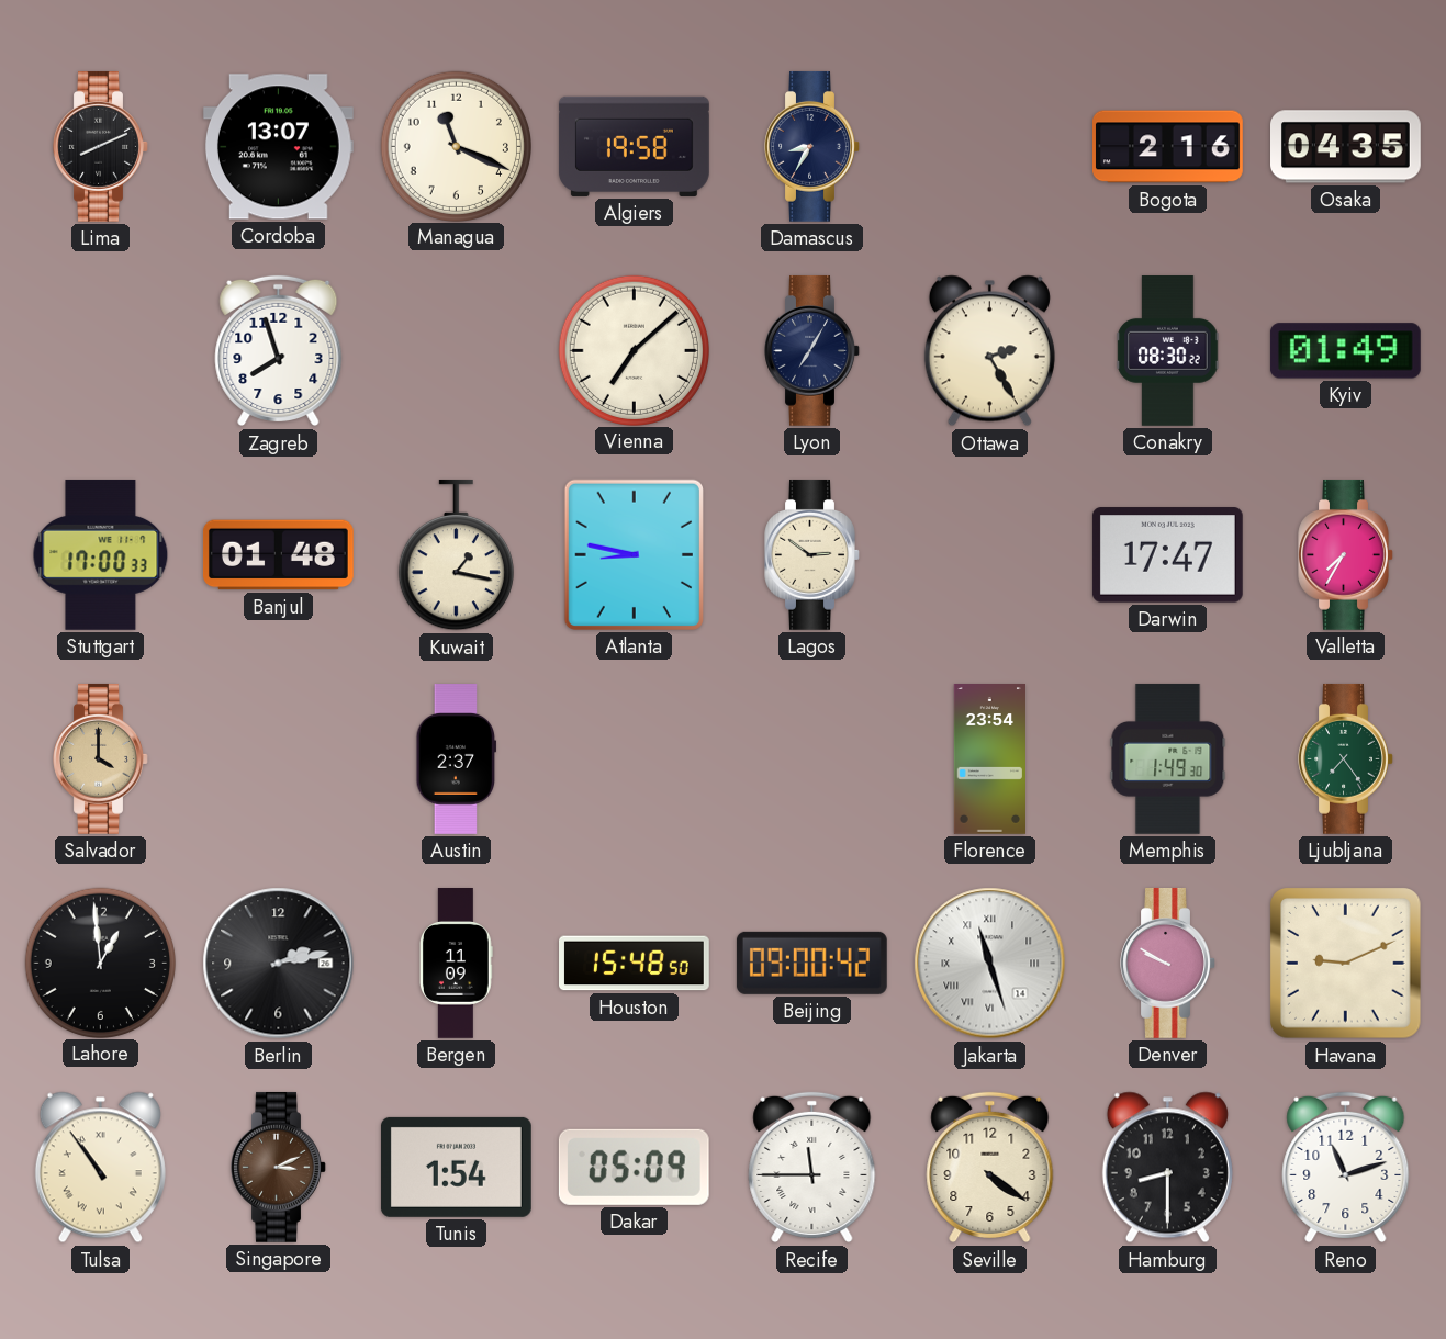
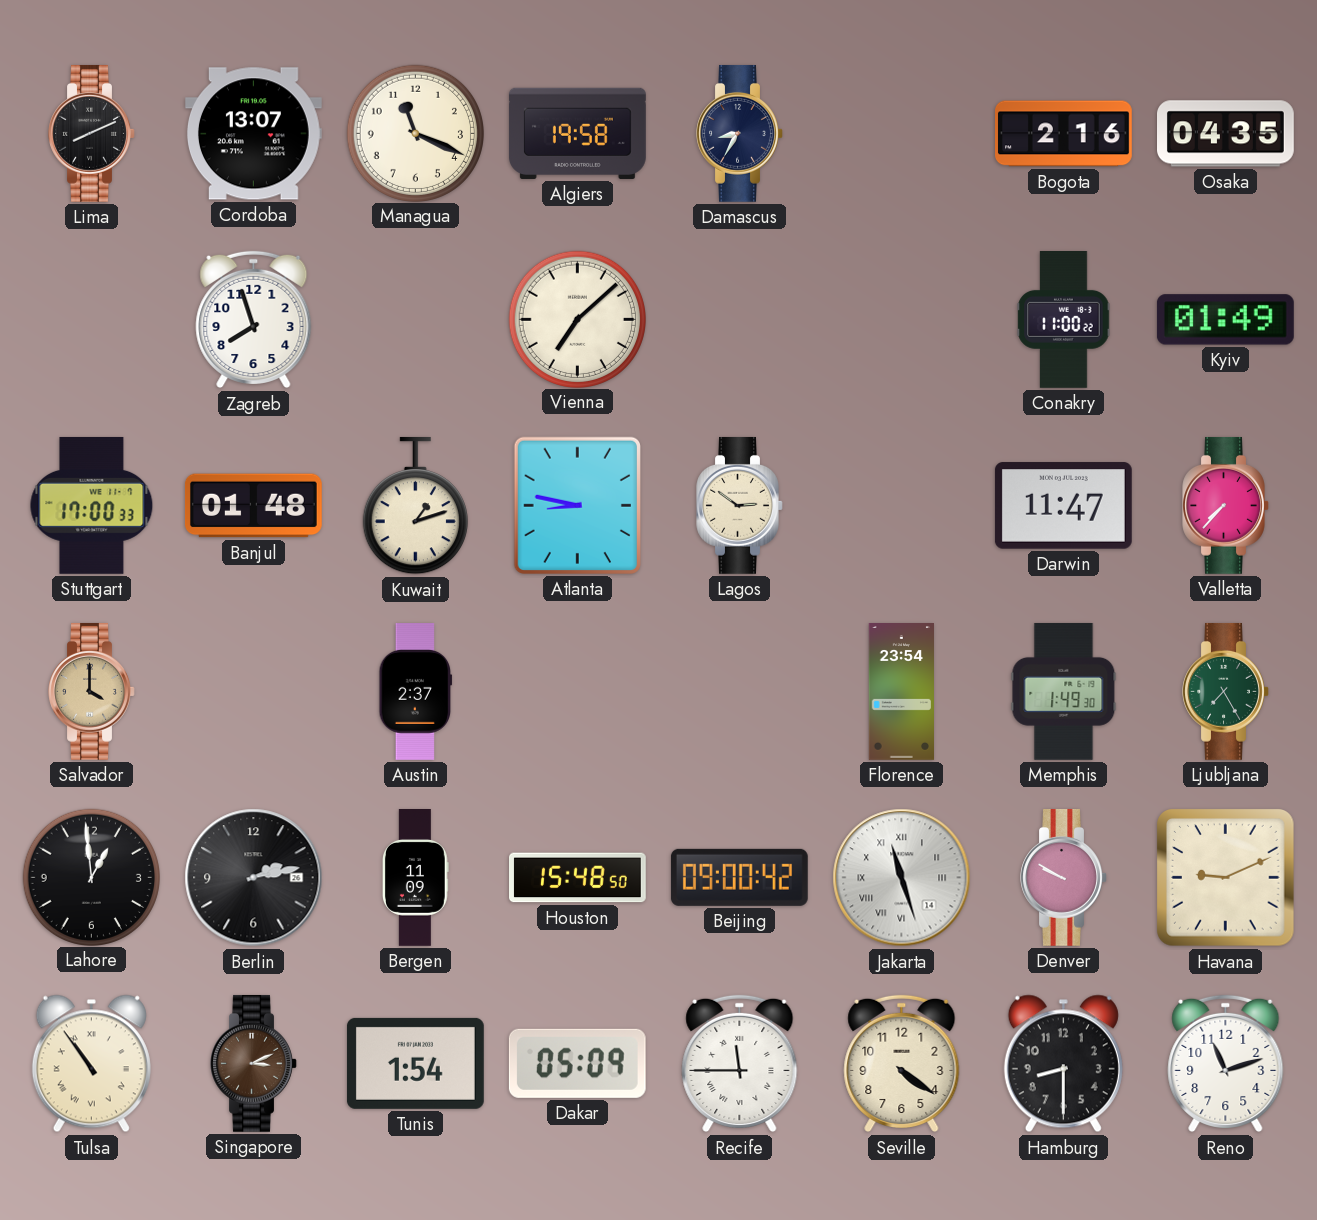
Lyon: 7:05 -> none
Ottawa: 2:25 -> none
Conakry: 08:30 -> 11:00
Kuwait: 1:17 -> 1:12
Darwin: 17:47 -> 11:47
Valletta: 7:35 -> 7:37
Ljubljana: 7:24 -> 7:25
